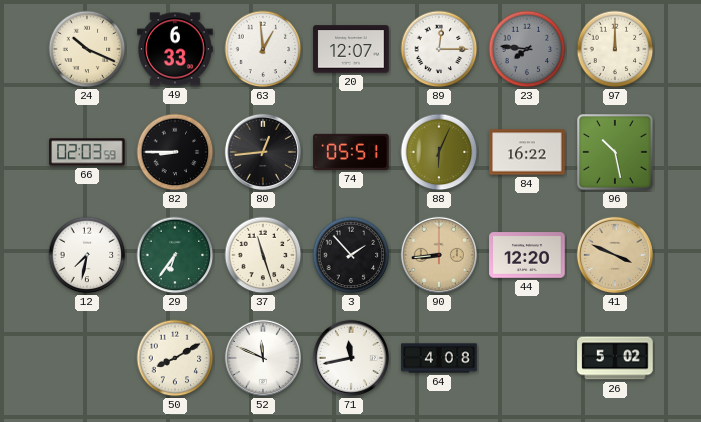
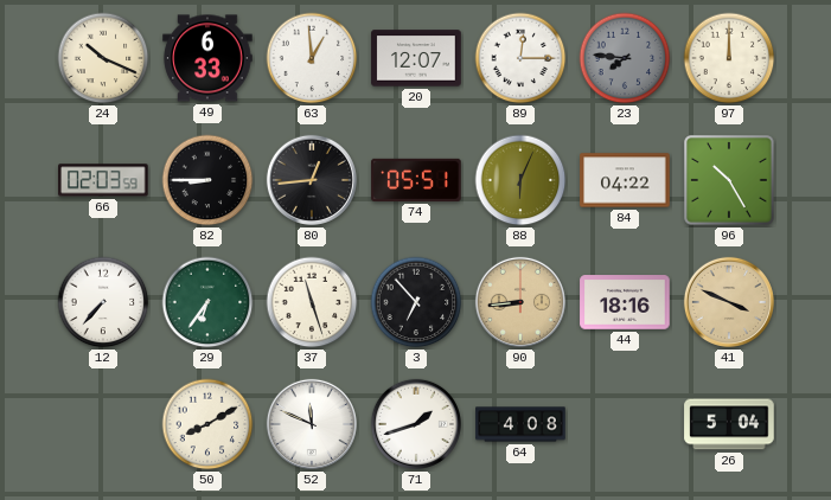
84: 16:22 -> 04:22
96: 10:28 -> 10:25
12: 7:32 -> 7:37
3: 1:53 -> 6:53
44: 12:20 -> 18:16
71: 11:43 -> 1:42
26: 5:02 -> 5:04
